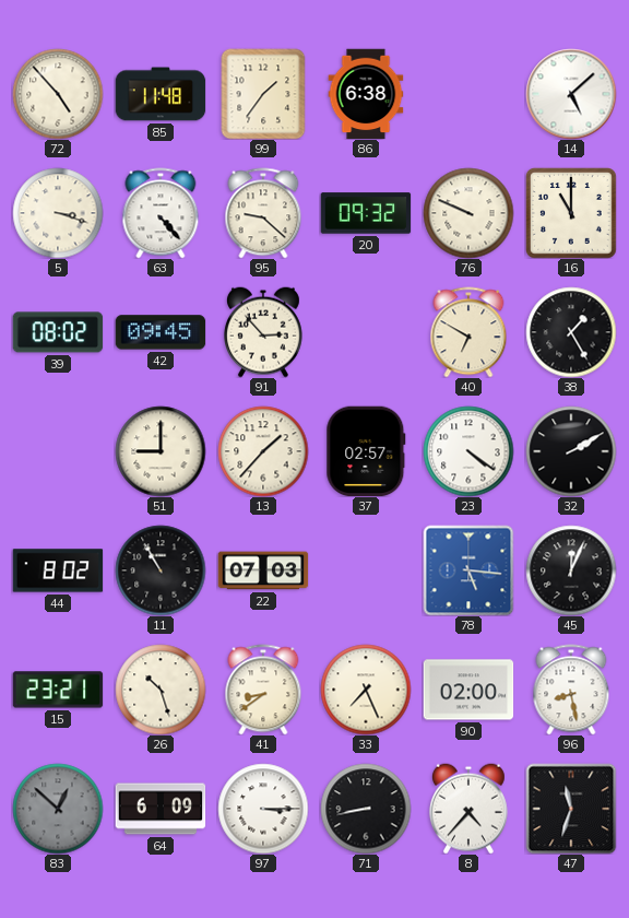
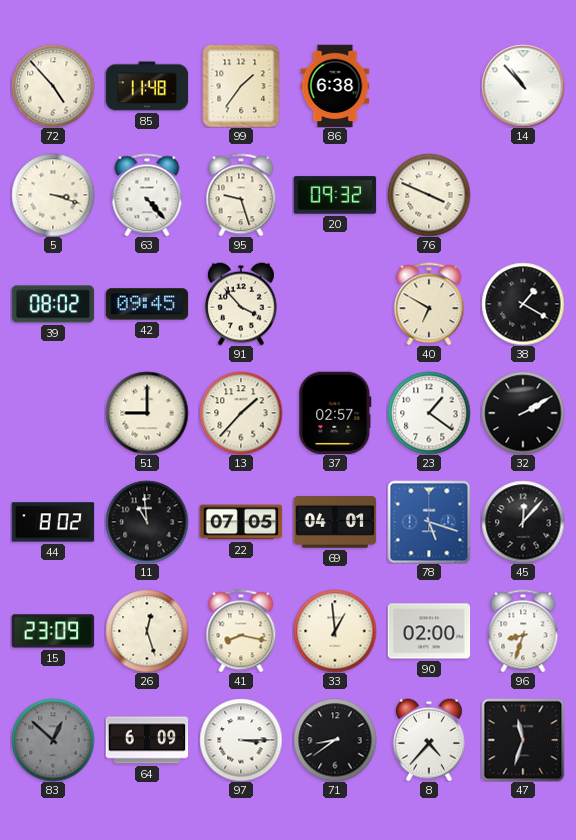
14: 5:08 -> 10:53
95: 9:22 -> 9:27
76: 9:49 -> 3:49
16: 11:00 -> none
91: 2:53 -> 3:53
38: 1:25 -> 1:20
23: 4:21 -> 1:21
11: 10:55 -> 10:59
22: 07:03 -> 07:05
69: none -> 04:01
78: 5:16 -> 5:18
45: 12:04 -> 12:07
15: 23:21 -> 23:09
26: 10:27 -> 12:27
41: 8:39 -> 8:17
33: 7:26 -> 12:59
96: 8:28 -> 8:33
71: 8:43 -> 8:39
